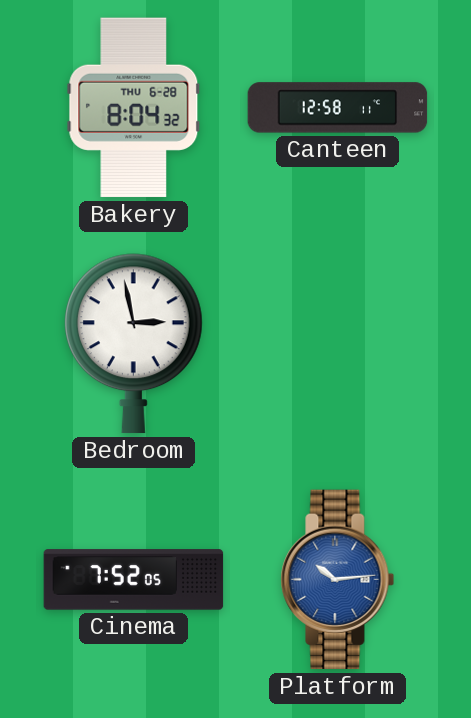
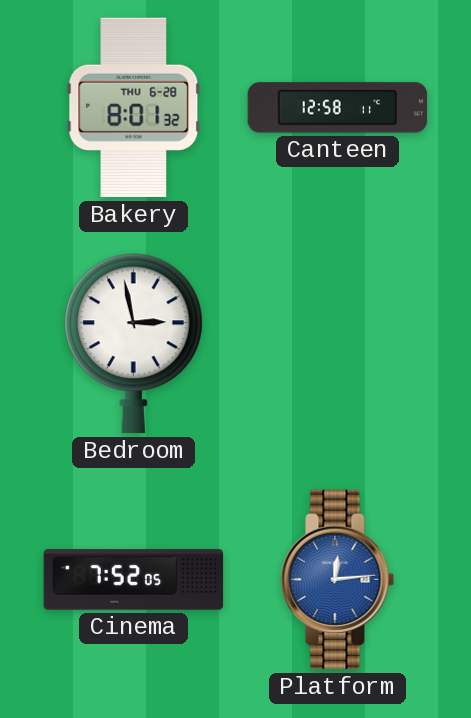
Bakery: 8:04 -> 8:01
Platform: 10:14 -> 12:14
